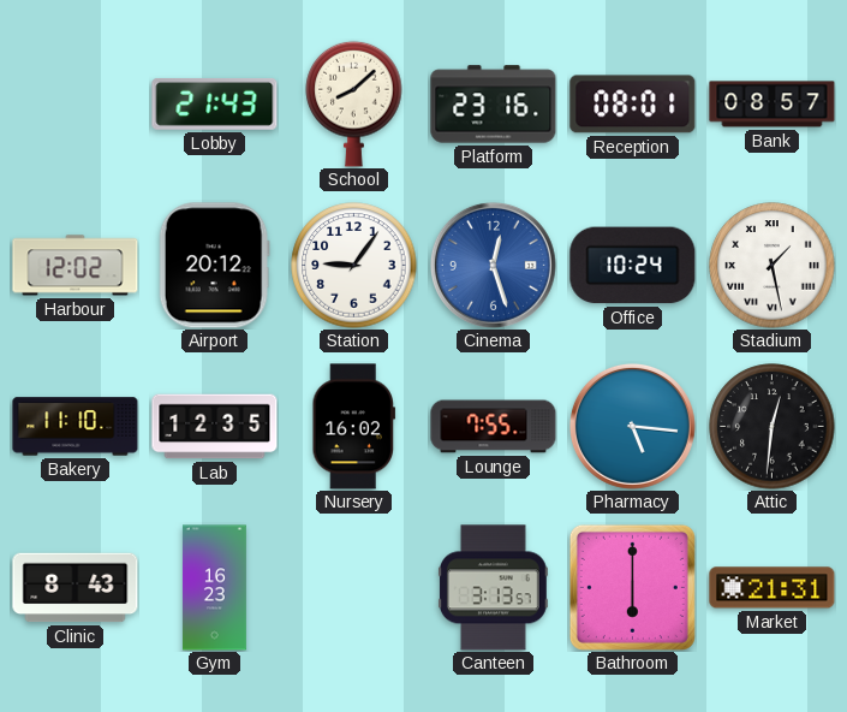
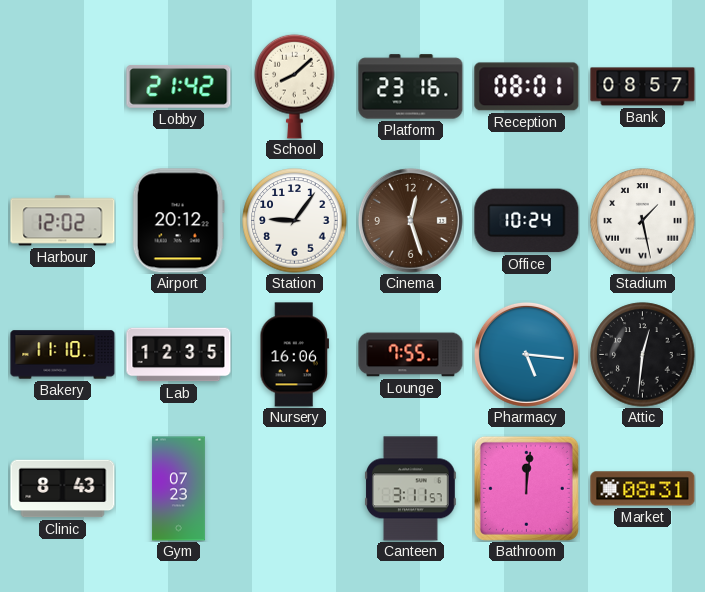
Lobby: 21:43 -> 21:42
Cinema dial: blue -> brown
Nursery: 16:02 -> 16:06
Gym: 16:23 -> 07:23
Canteen: 3:13 -> 3:11
Bathroom: 6:00 -> 12:01
Market: 21:31 -> 08:31
